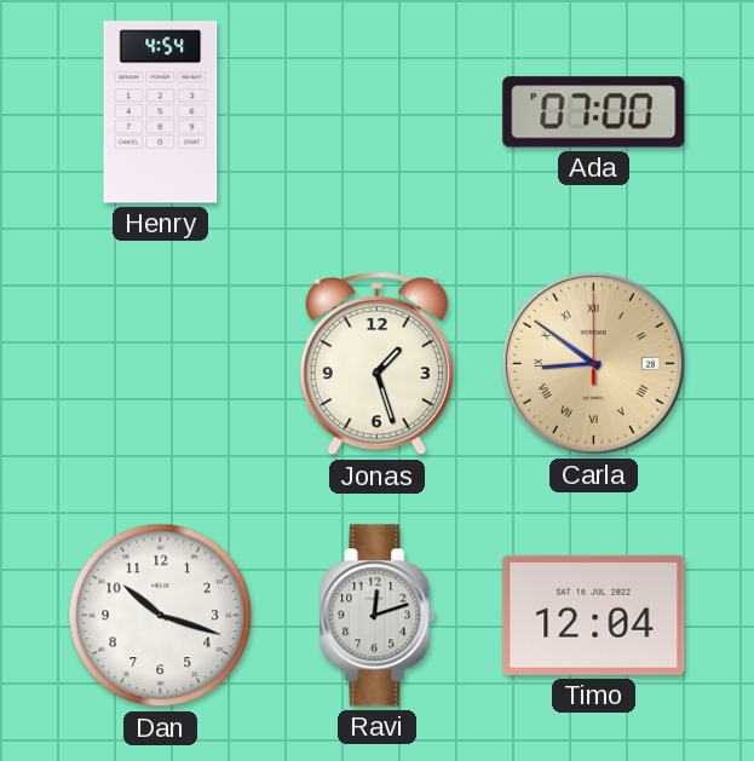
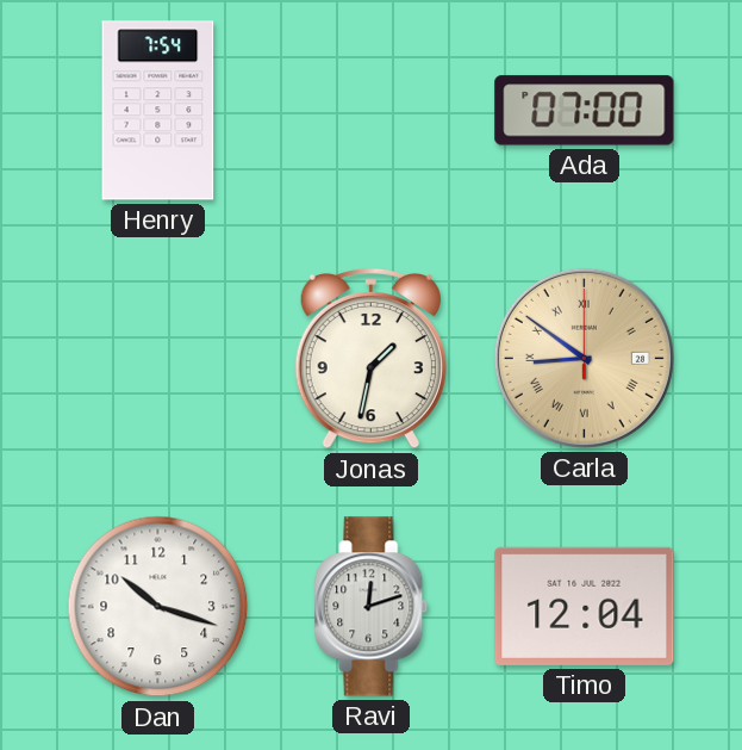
Henry: 4:54 -> 7:54
Jonas: 1:27 -> 1:32
